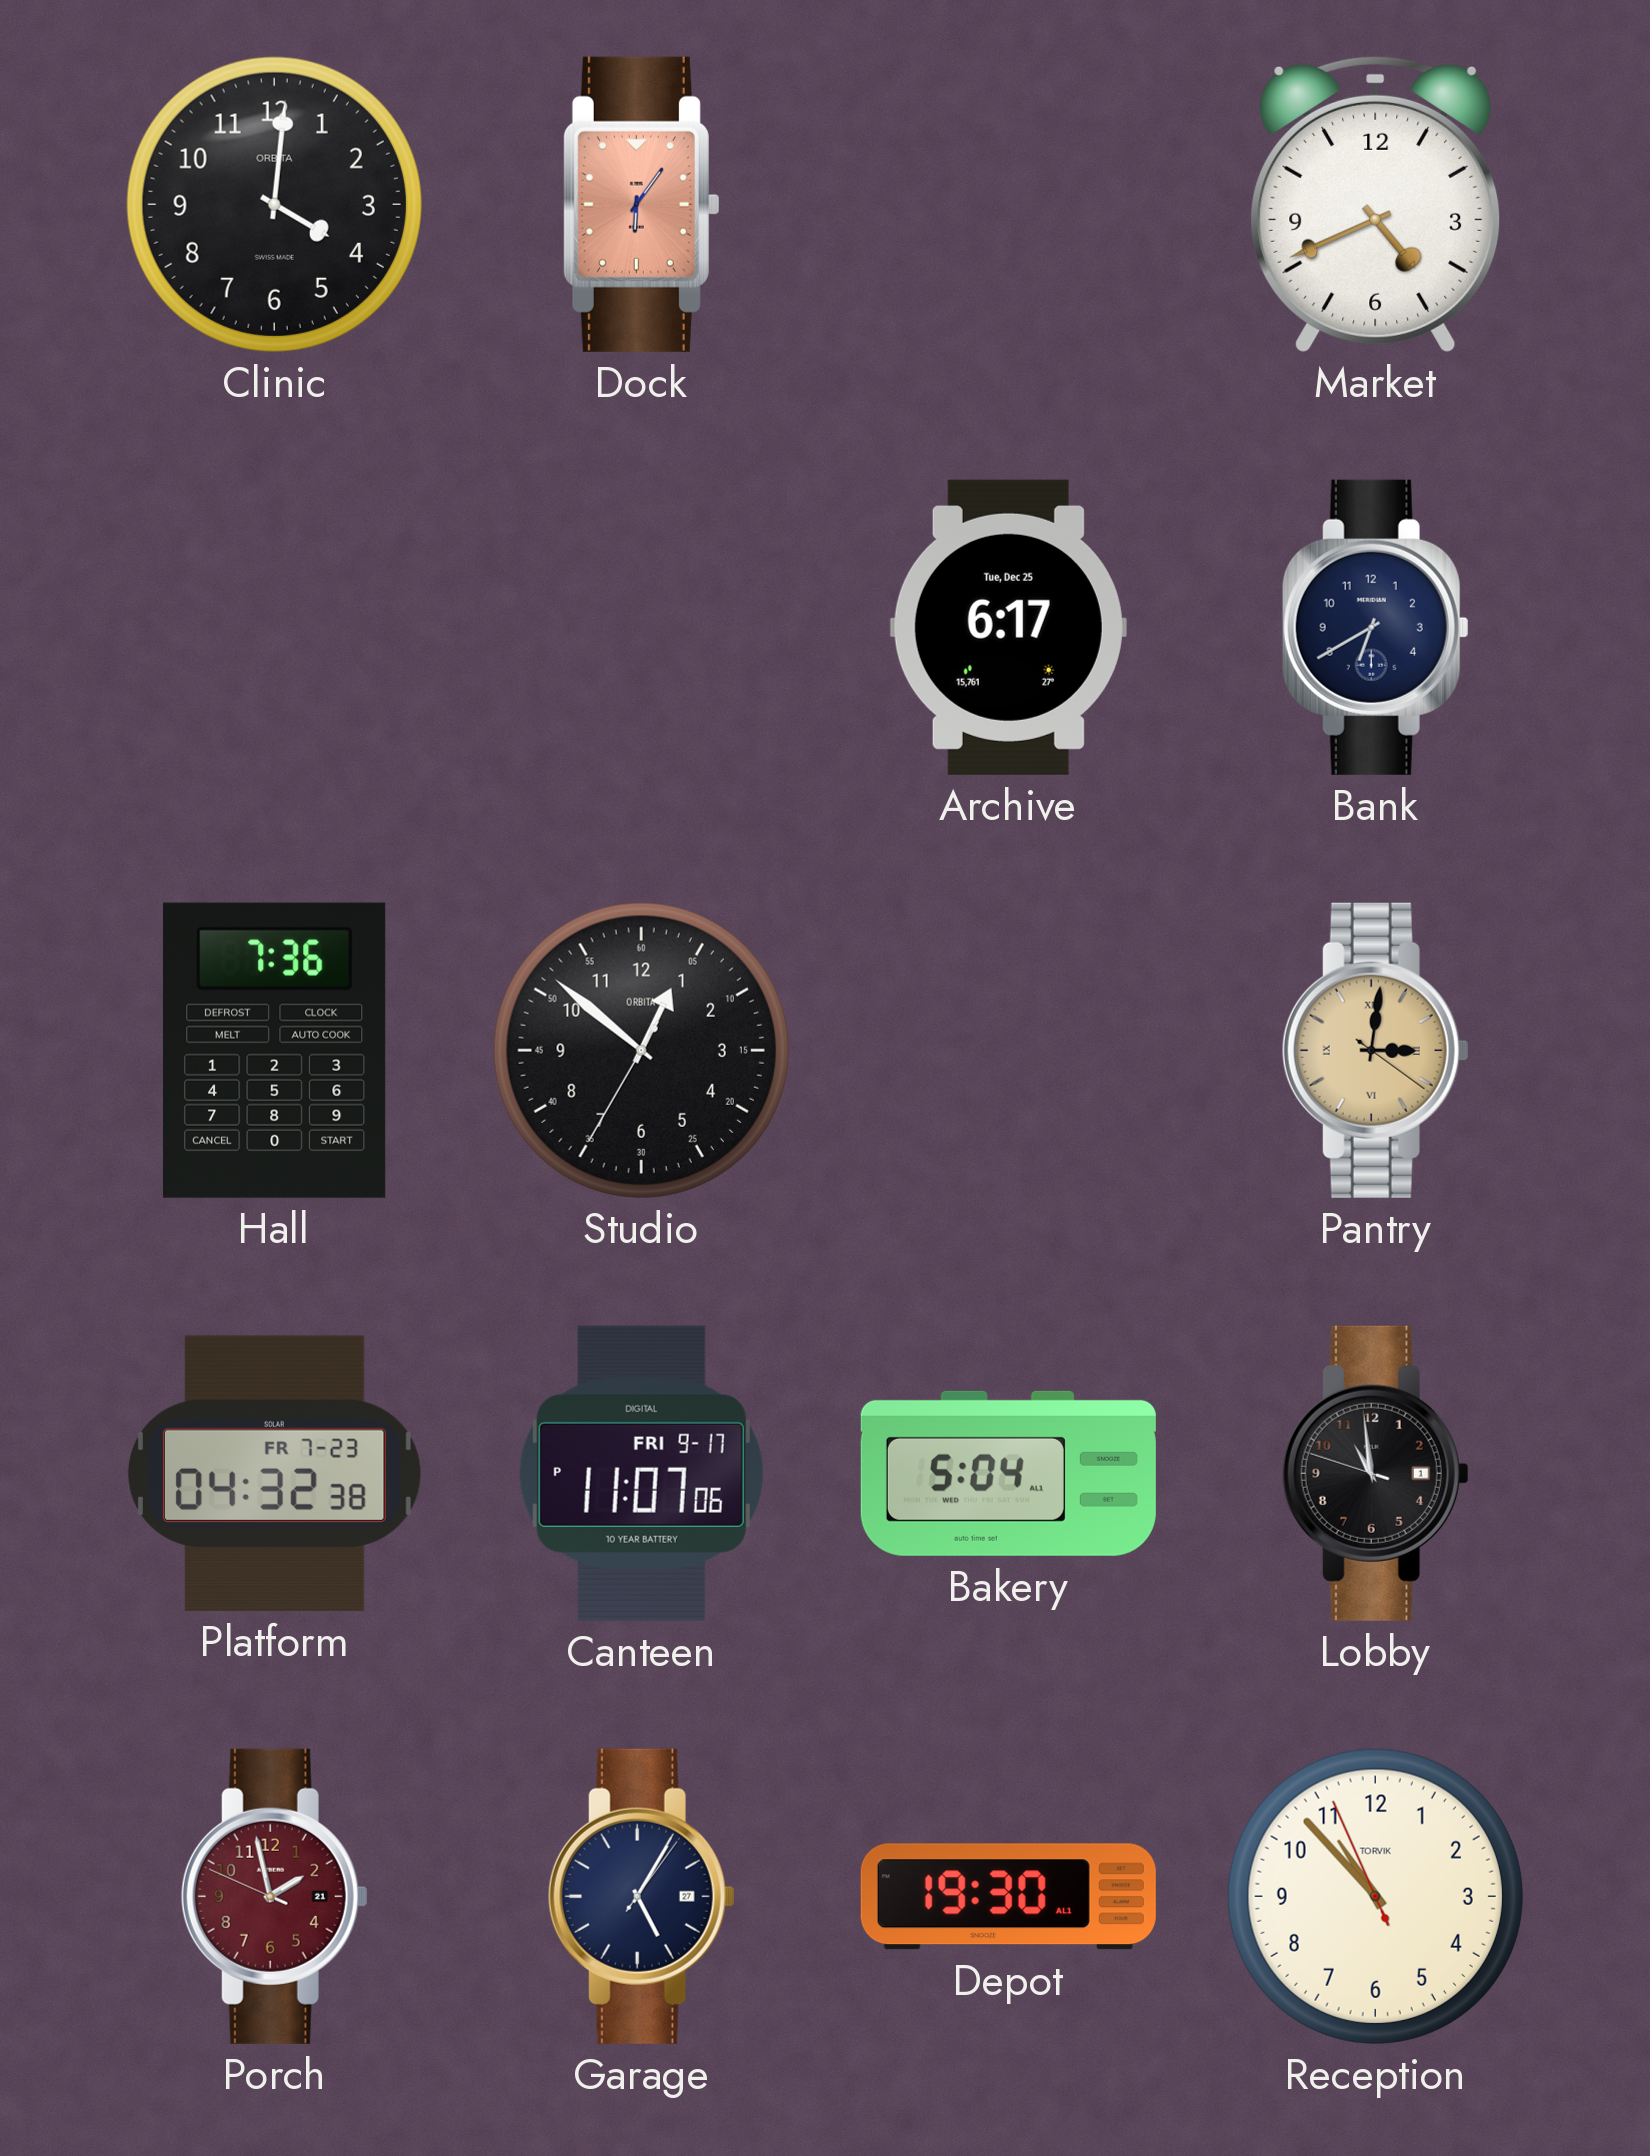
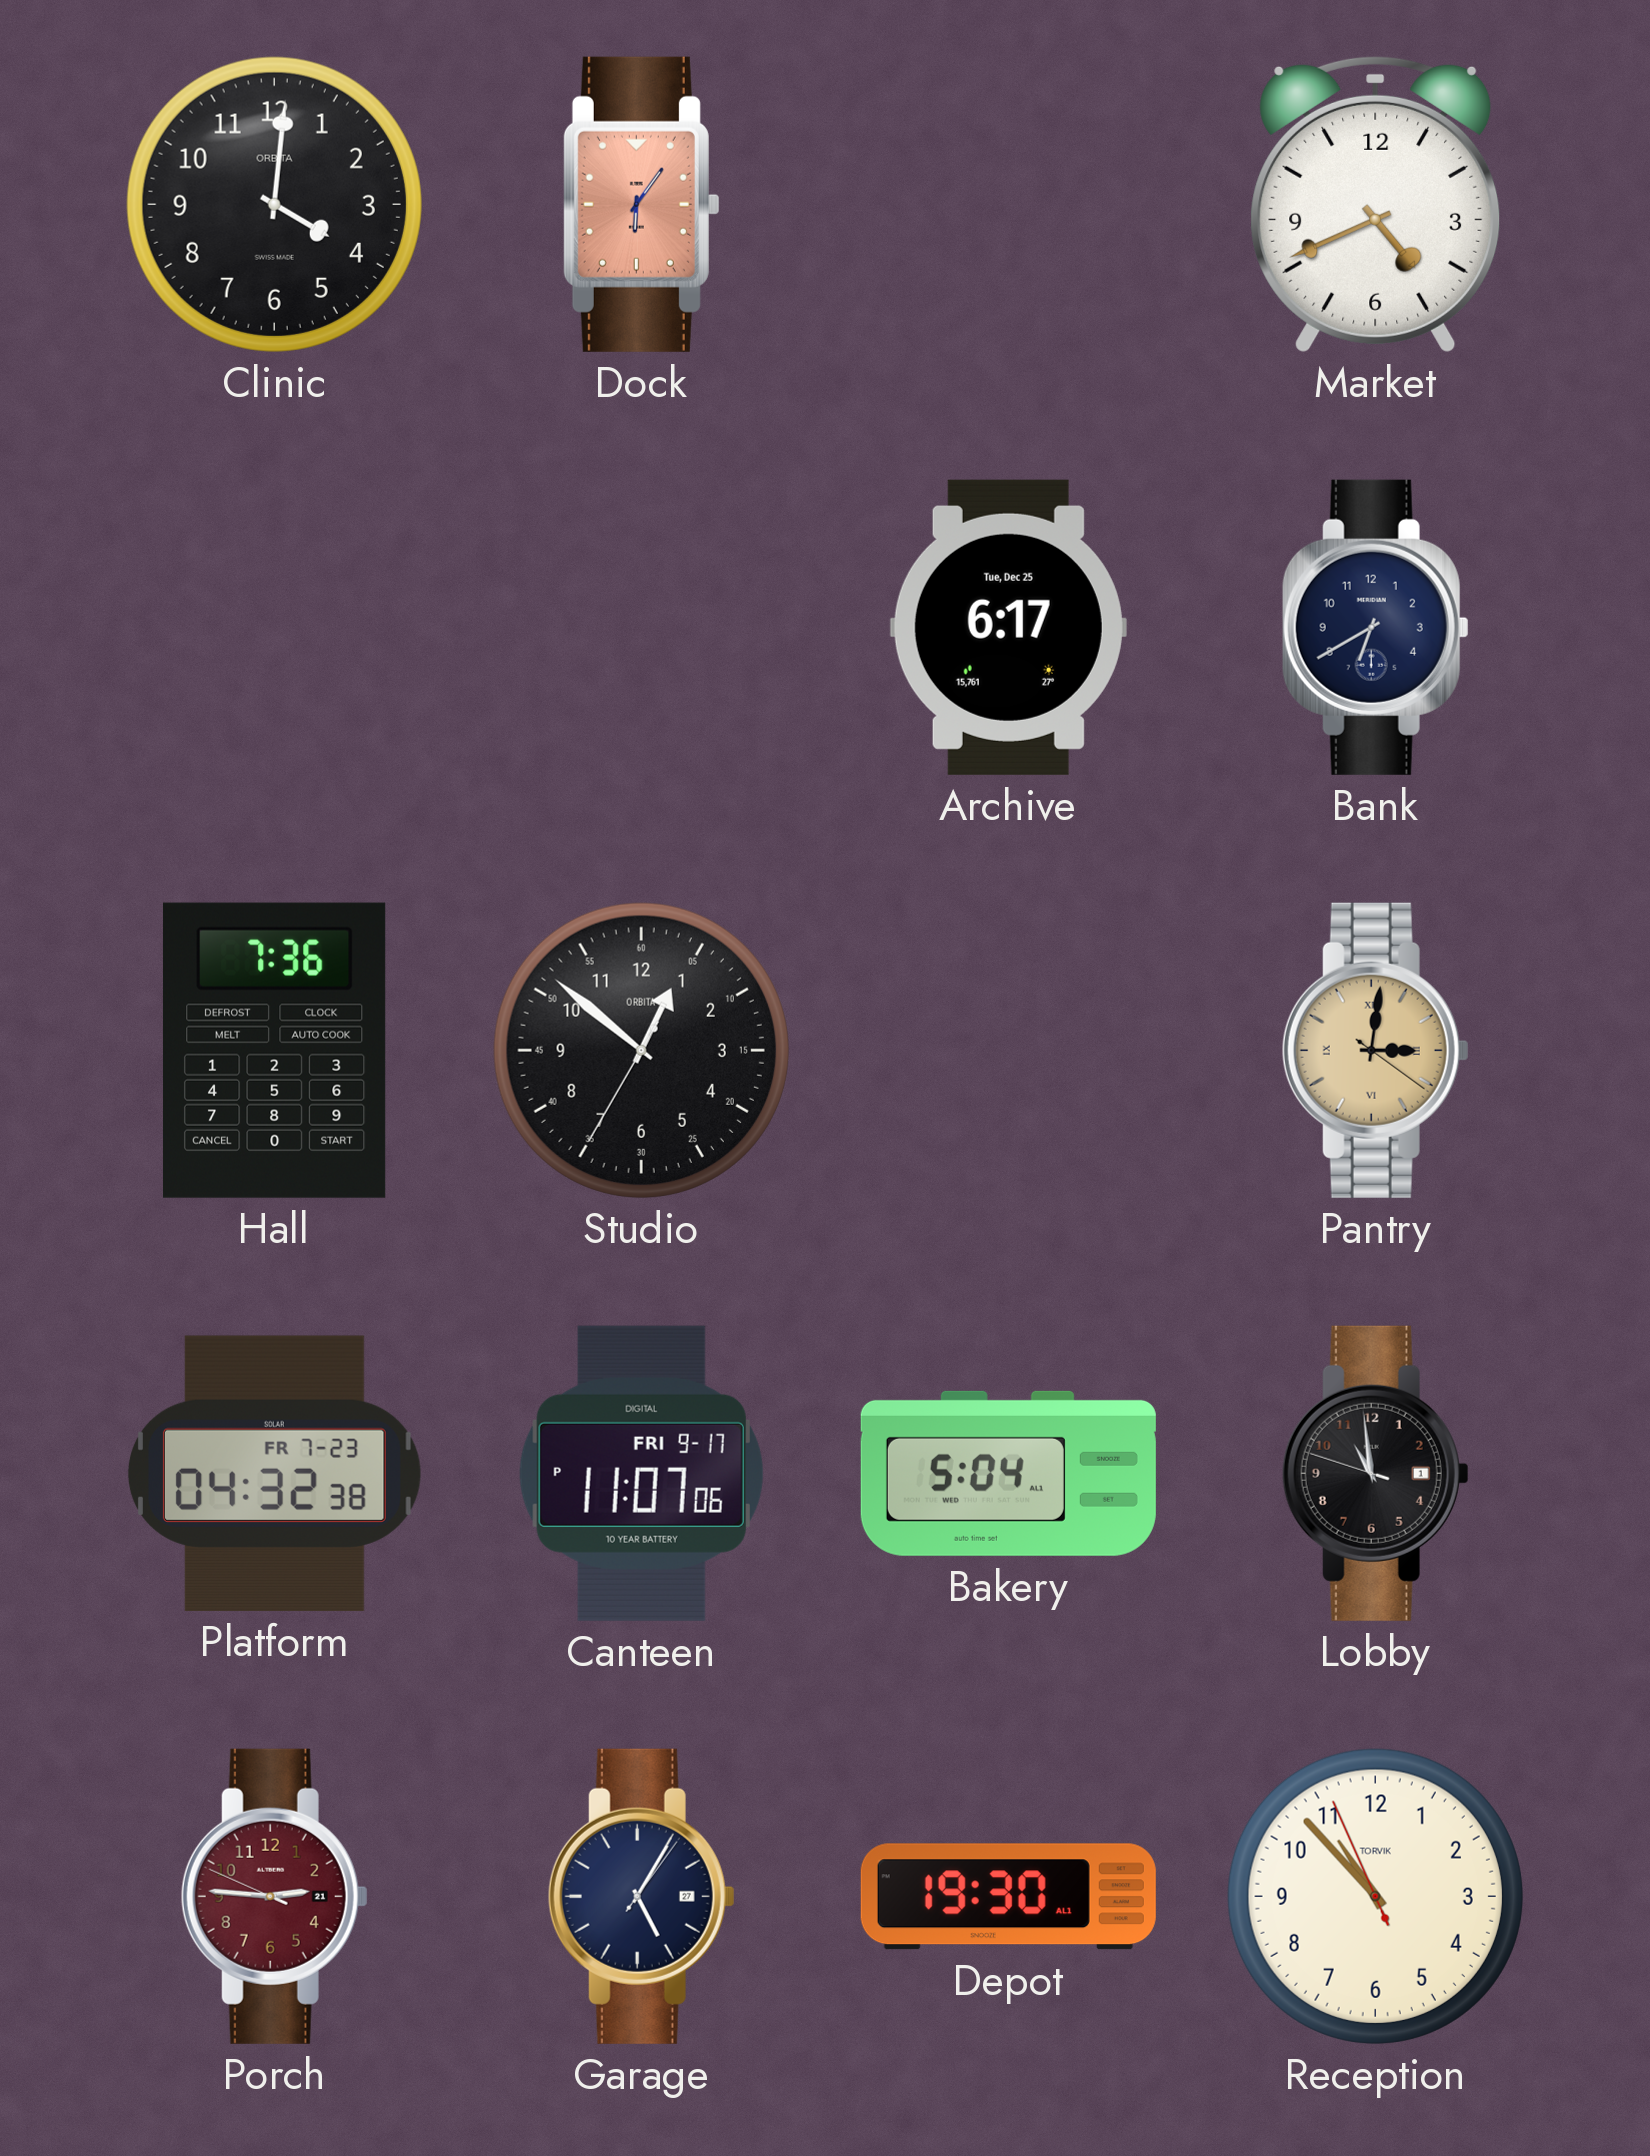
Porch: 1:57 -> 2:45
